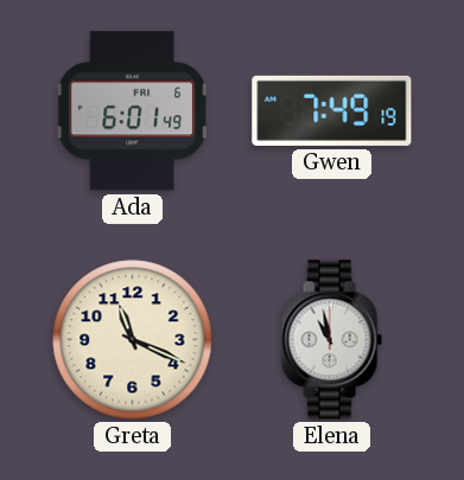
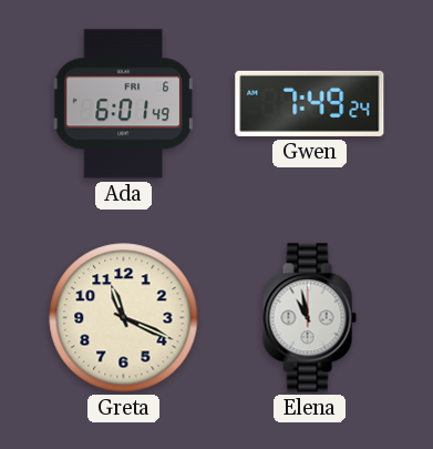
Gwen: 7:49:19 -> 7:49:24
